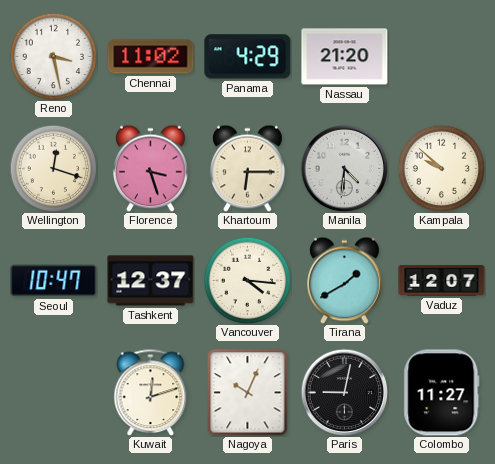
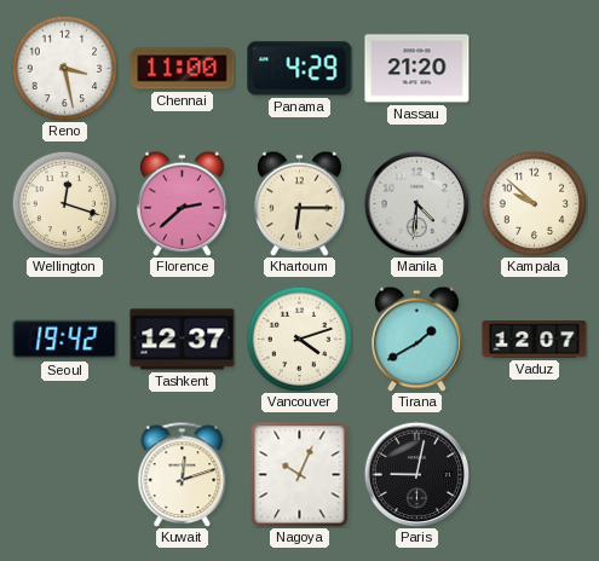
Chennai: 11:02 -> 11:00
Florence: 3:27 -> 2:38
Seoul: 10:47 -> 19:42
Vancouver: 4:16 -> 4:12
Colombo: 11:27 -> none
